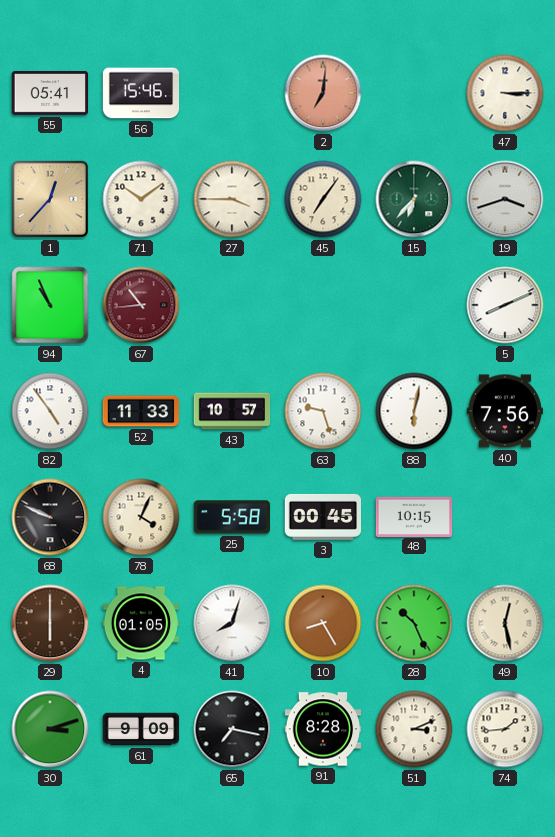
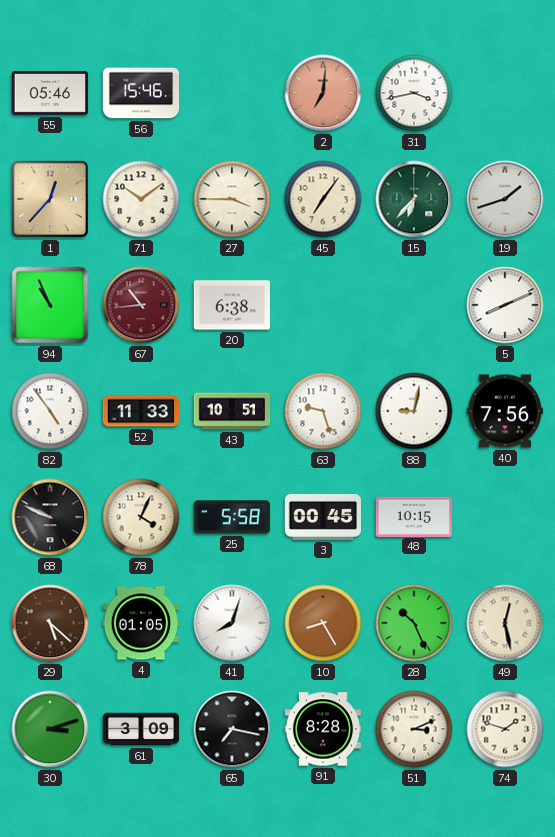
55: 05:41 -> 05:46
31: none -> 3:43
47: 3:15 -> none
19: 3:42 -> 1:42
20: none -> 6:38
43: 10:57 -> 10:51
88: 6:02 -> 9:02
29: 6:00 -> 5:22
61: 9:09 -> 3:09
74: 1:44 -> 1:48
